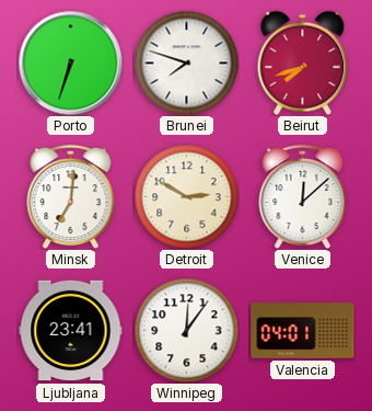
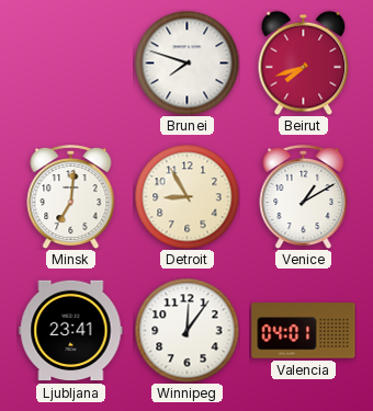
Porto: 6:33 -> none
Detroit: 2:50 -> 8:55
Venice: 12:08 -> 1:10
